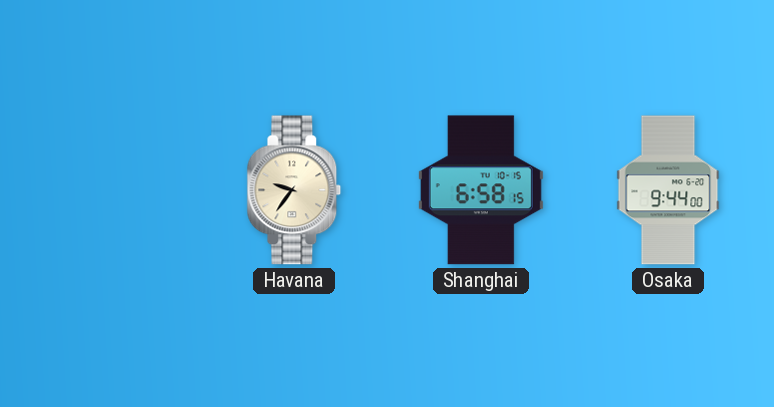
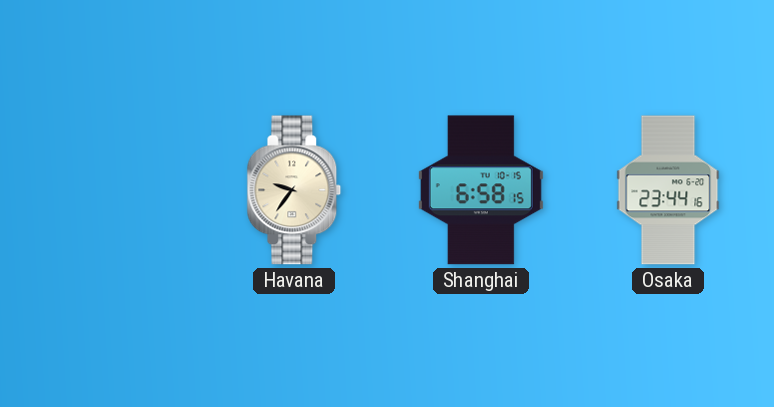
Osaka: 9:44 -> 23:44
